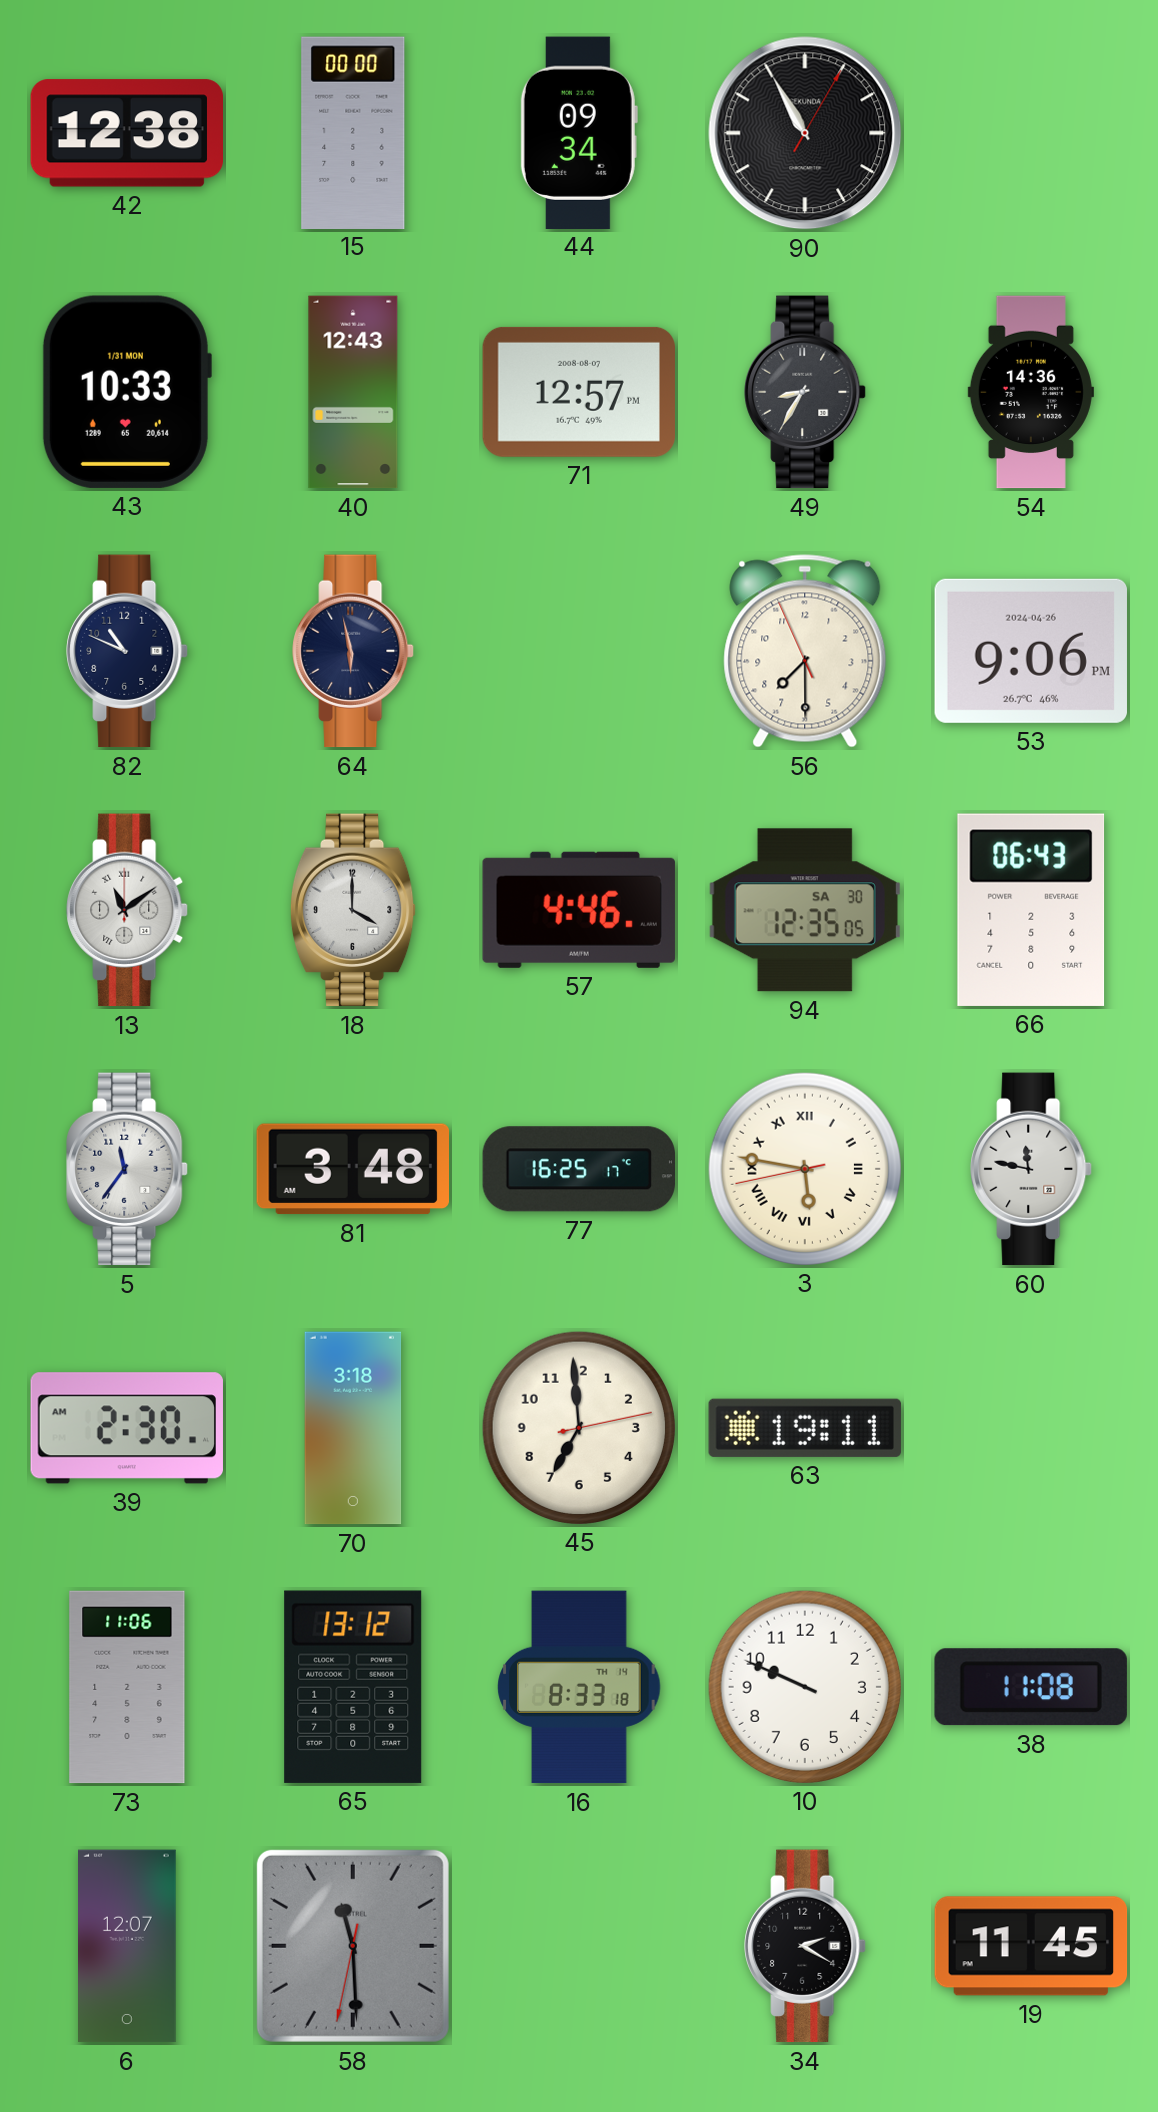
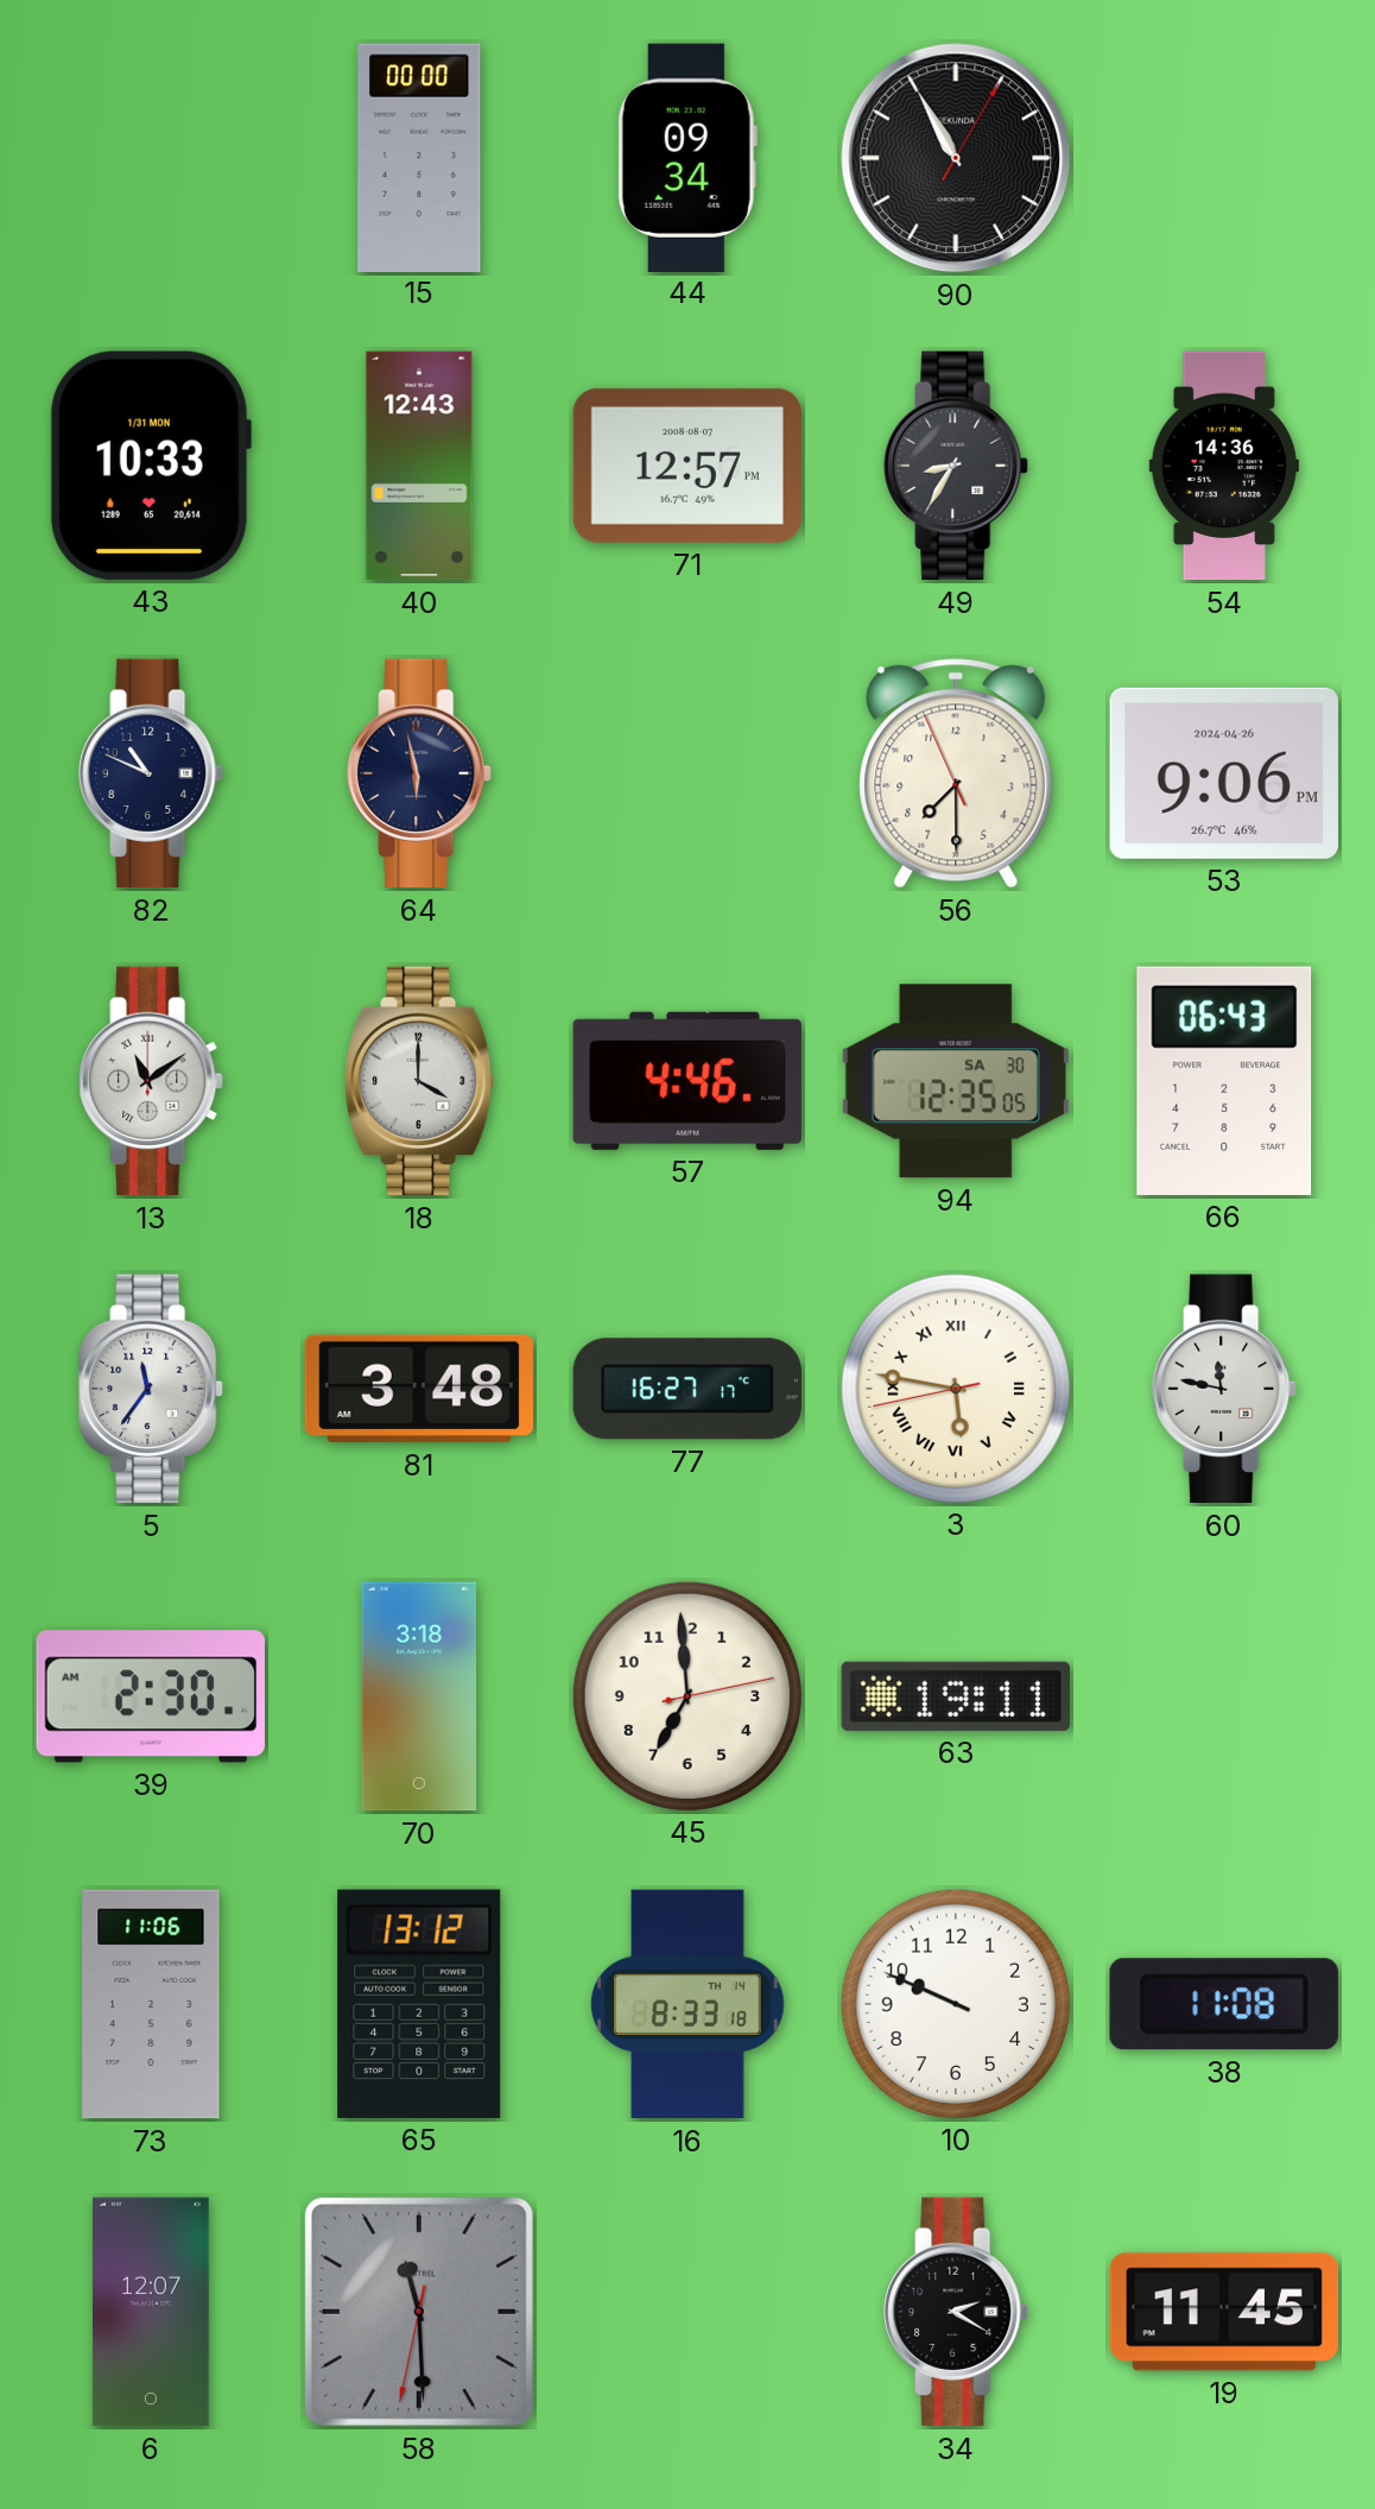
42: 12:38 -> none
77: 16:25 -> 16:27
